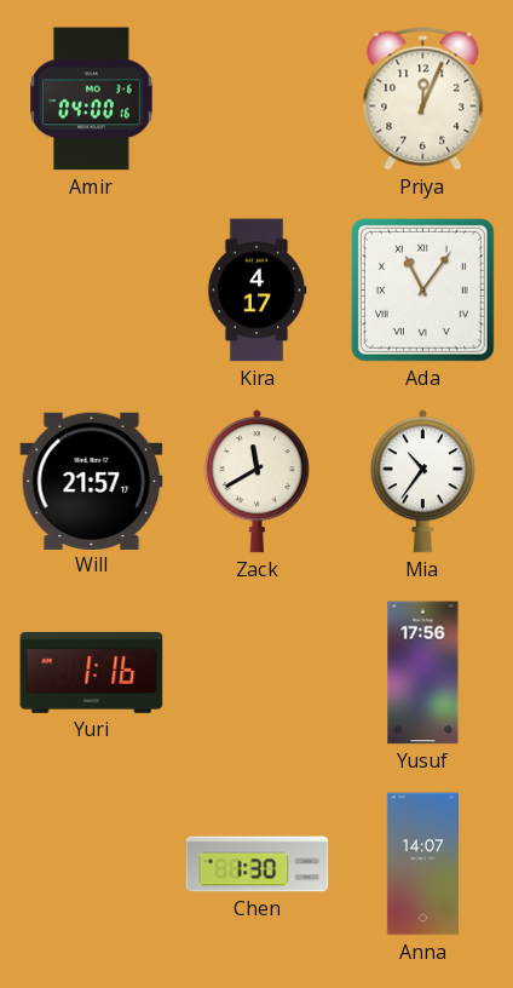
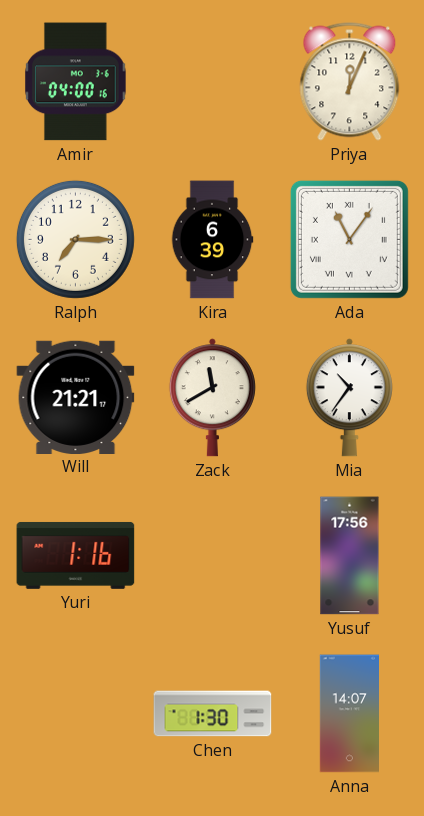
Ralph: none -> 7:15
Kira: 4:17 -> 6:39
Will: 21:57 -> 21:21
